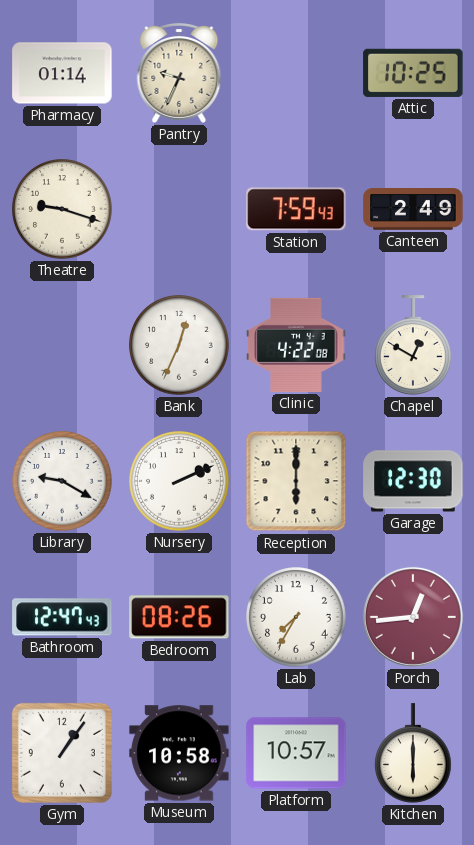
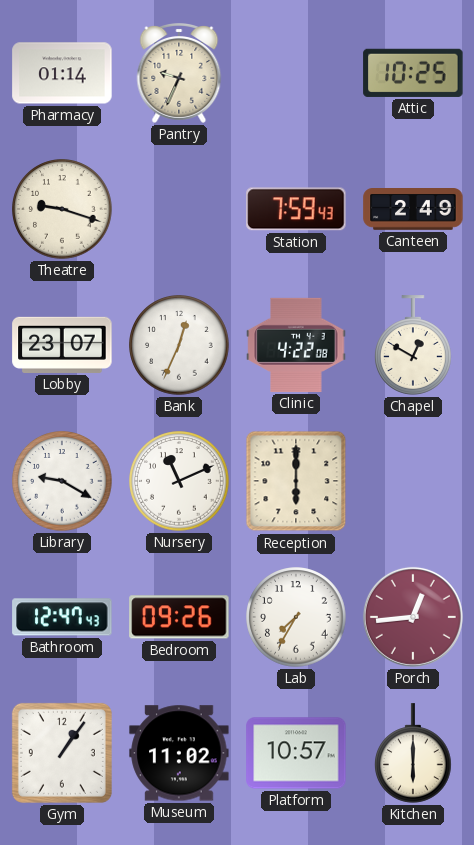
Lobby: none -> 23:07
Nursery: 2:11 -> 11:11
Garage: 12:30 -> none
Bedroom: 08:26 -> 09:26
Museum: 10:58 -> 11:02
